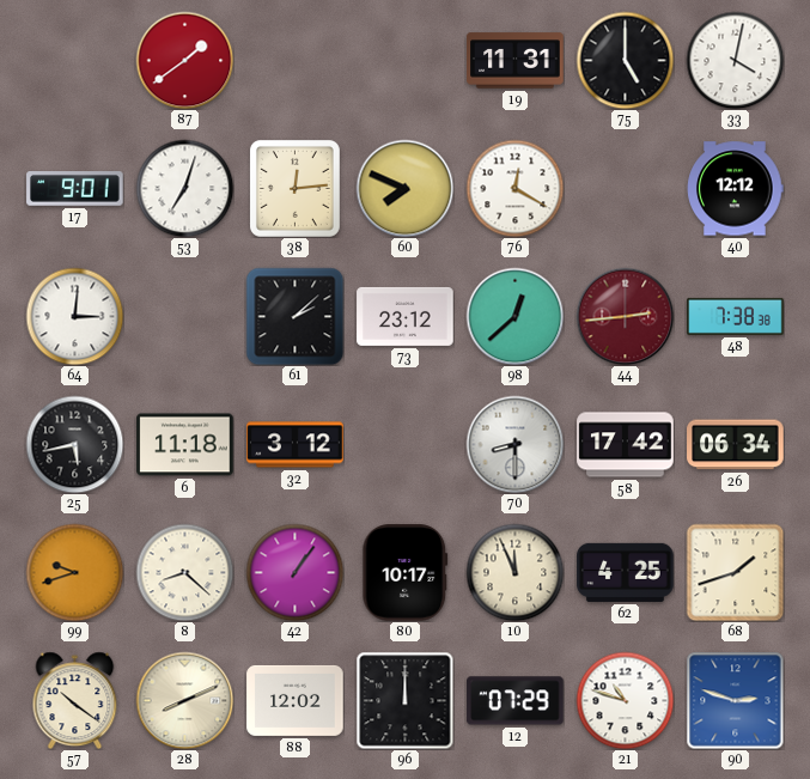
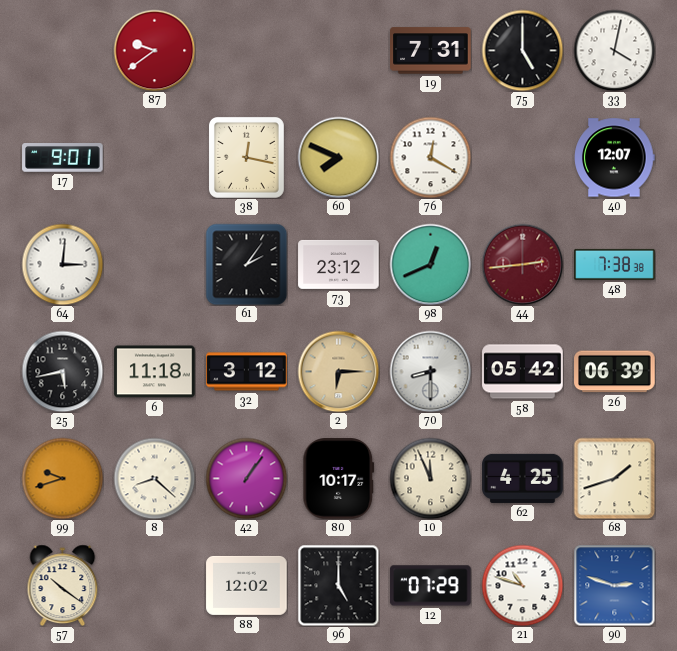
87: 1:39 -> 9:39
19: 11:31 -> 7:31
53: 7:03 -> none
38: 12:14 -> 12:17
40: 12:12 -> 12:07
61: 2:08 -> 2:06
98: 12:38 -> 12:41
2: none -> 6:15
58: 17:42 -> 05:42
26: 06:34 -> 06:39
28: 8:11 -> none
96: 12:00 -> 5:00
